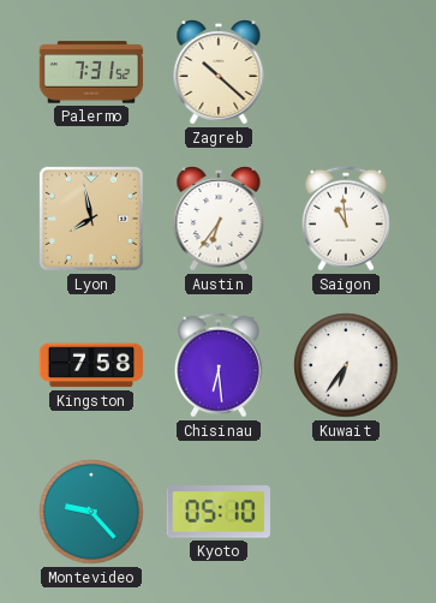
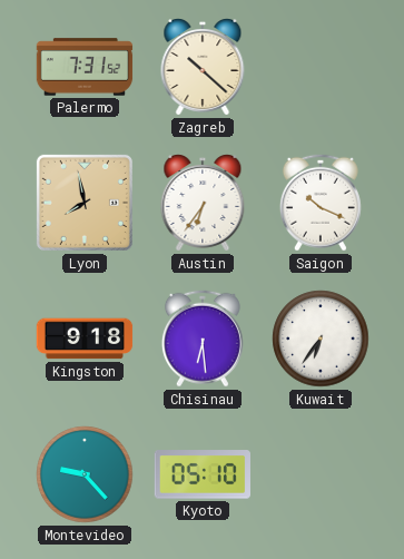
Saigon: 10:59 -> 10:19
Kingston: 7:58 -> 9:18
